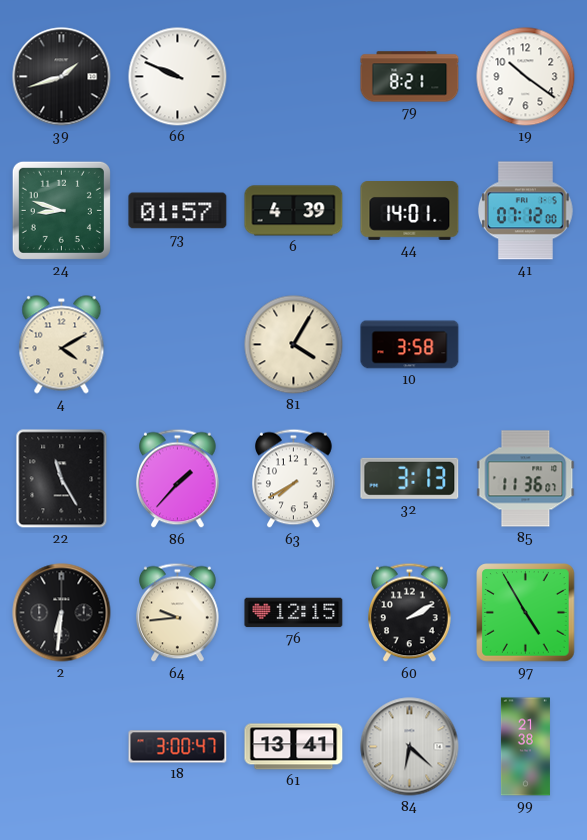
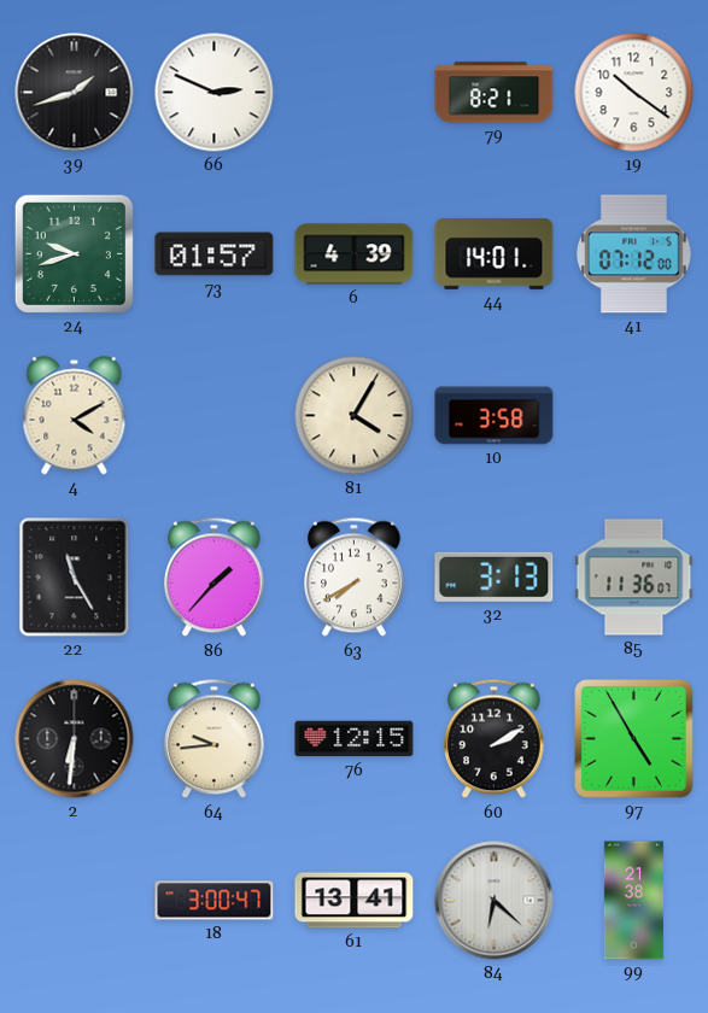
66: 9:49 -> 2:49
24: 8:48 -> 9:42
